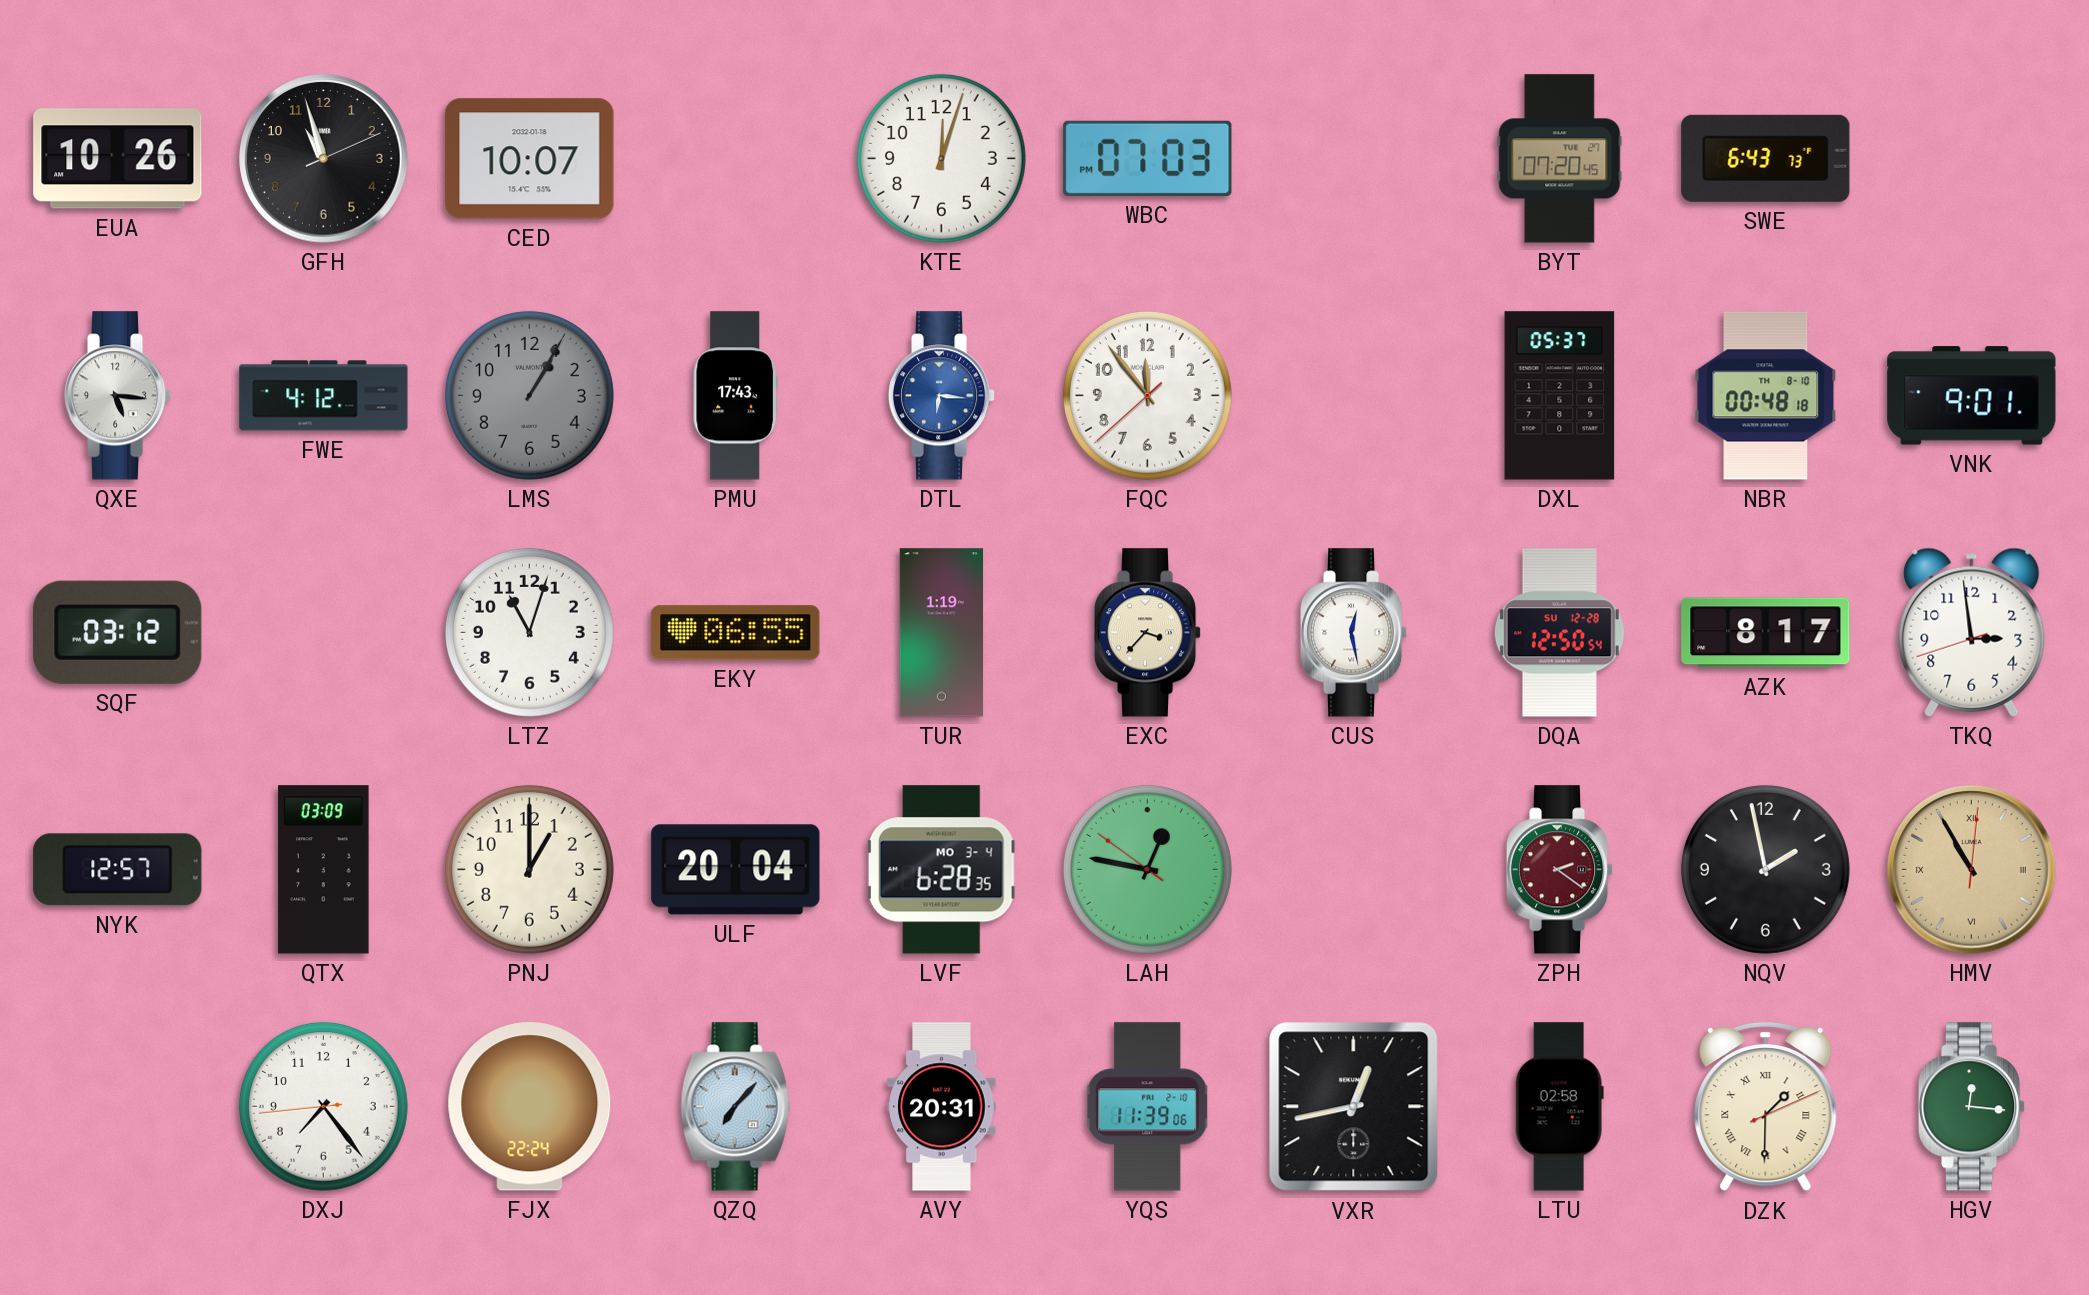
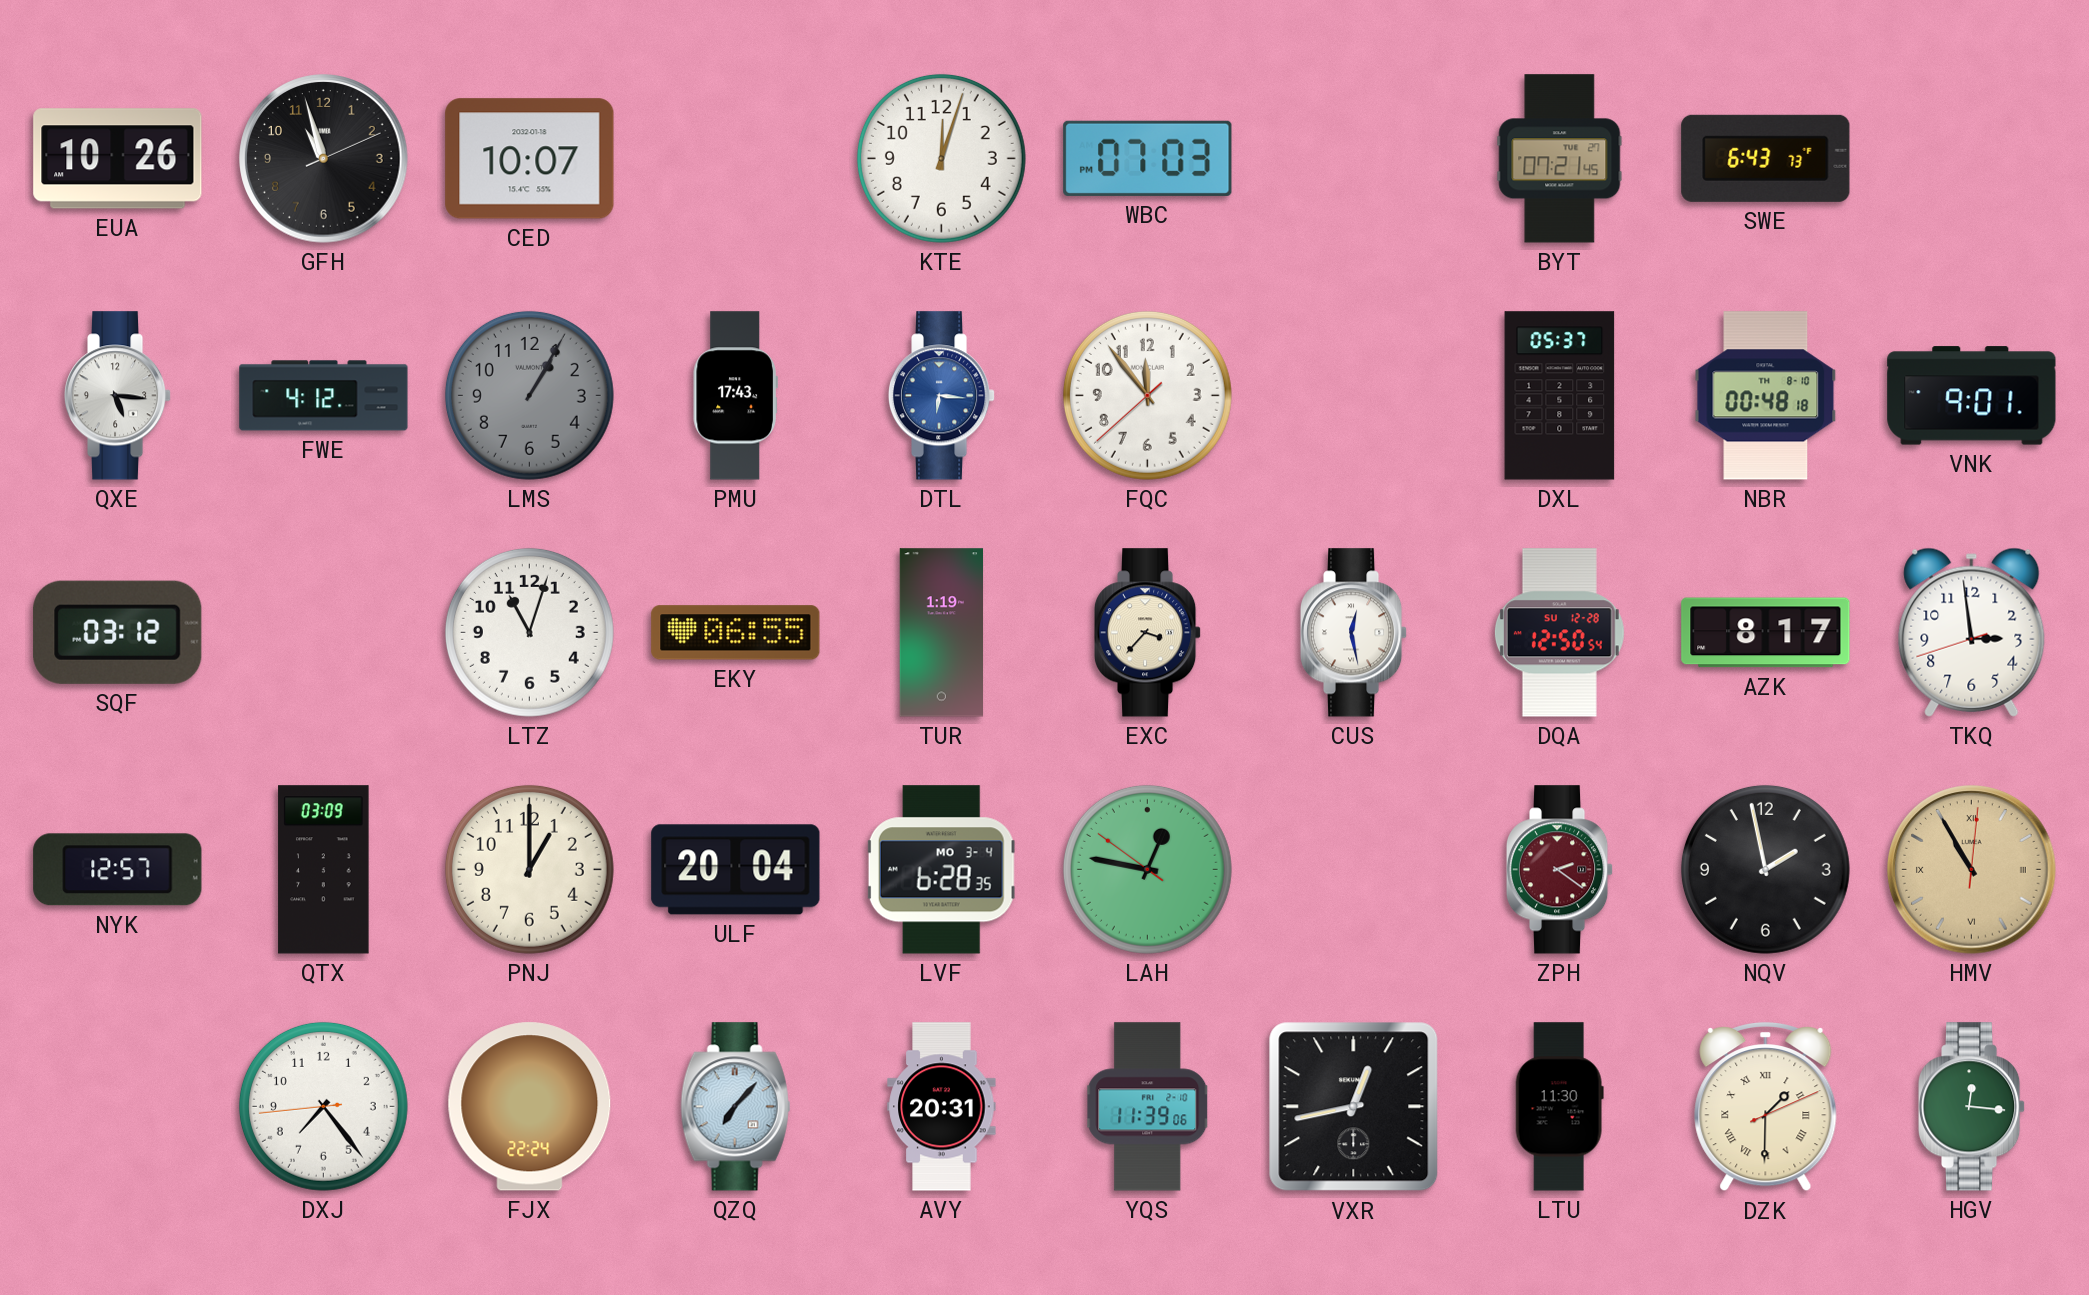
BYT: 07:20 -> 07:21
LTU: 02:58 -> 11:30
